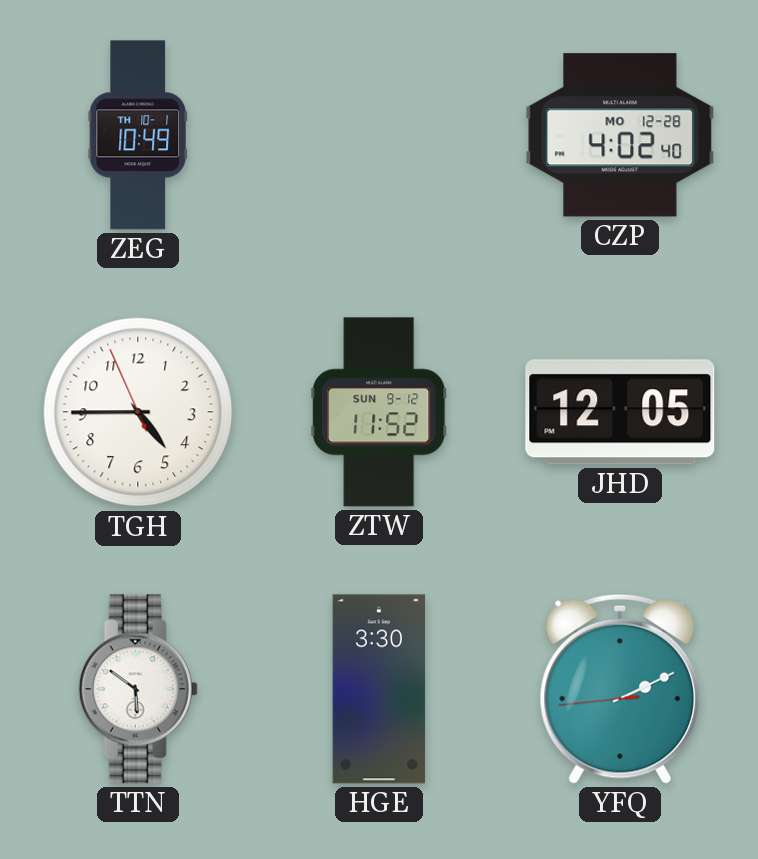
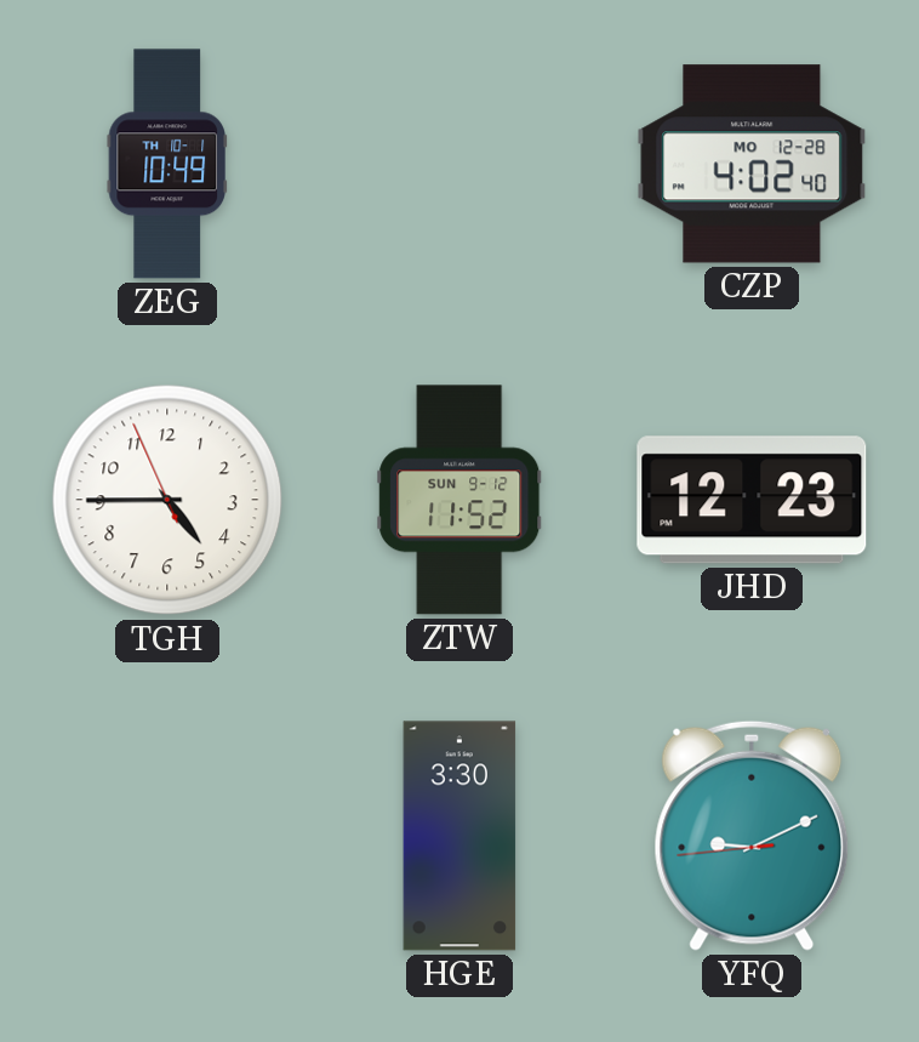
JHD: 12:05 -> 12:23
TTN: 5:51 -> none
YFQ: 2:10 -> 9:10
